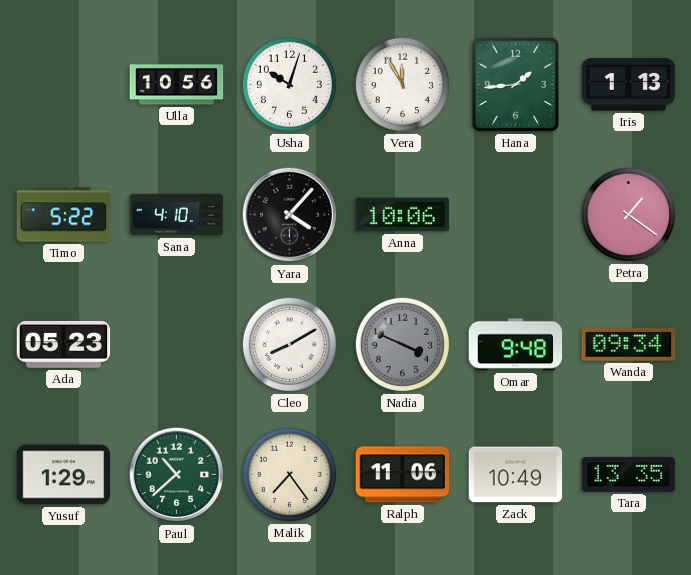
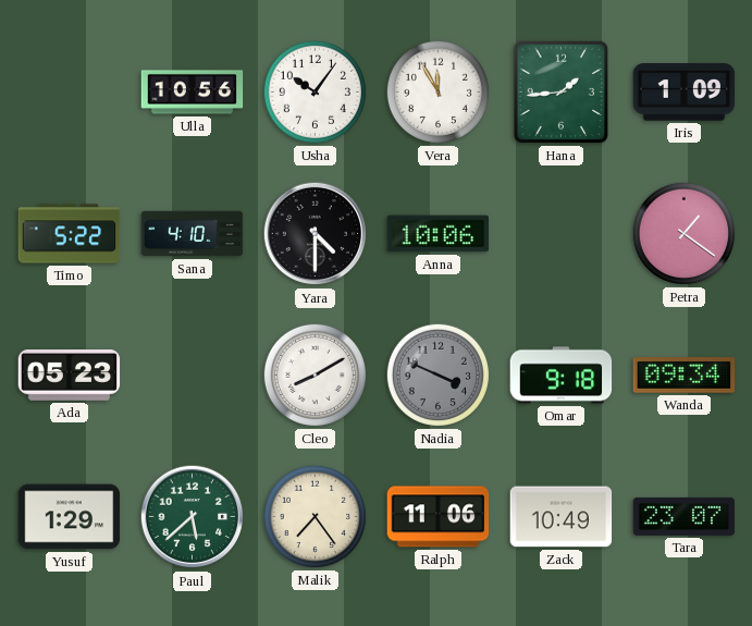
Usha: 10:03 -> 10:06
Iris: 1:13 -> 1:09
Yara: 4:07 -> 4:30
Omar: 9:48 -> 9:18
Paul: 10:38 -> 5:38
Tara: 13:35 -> 23:07
